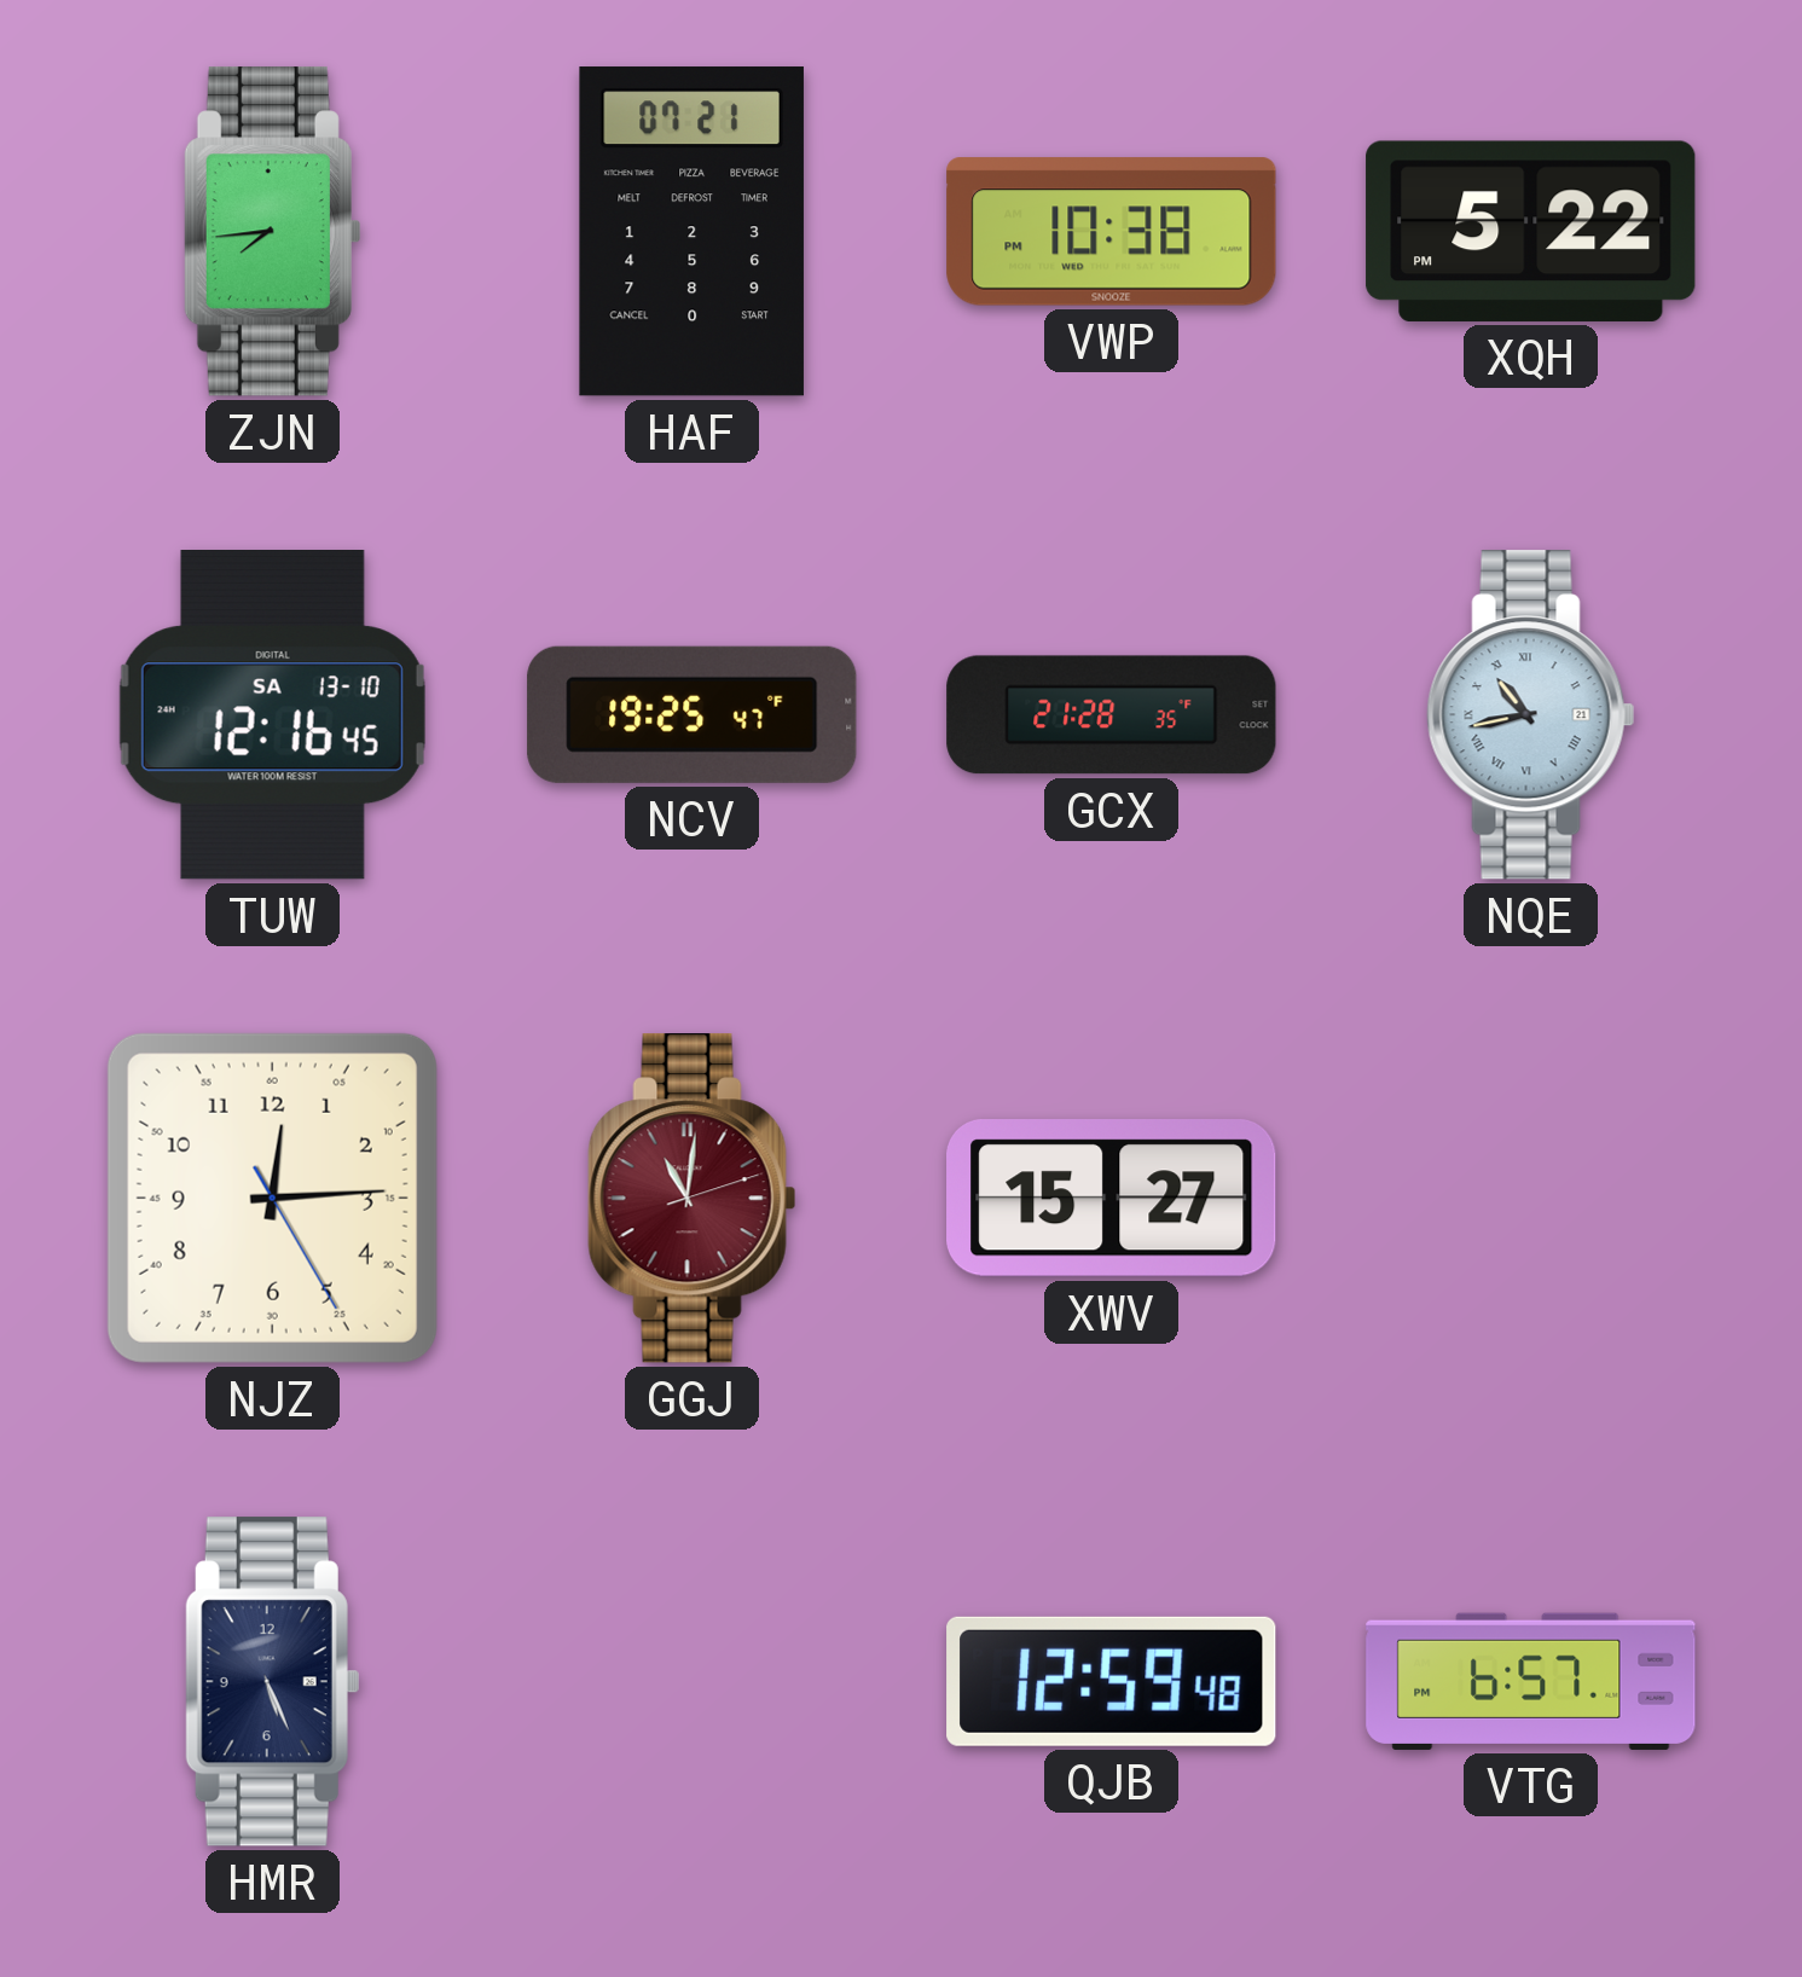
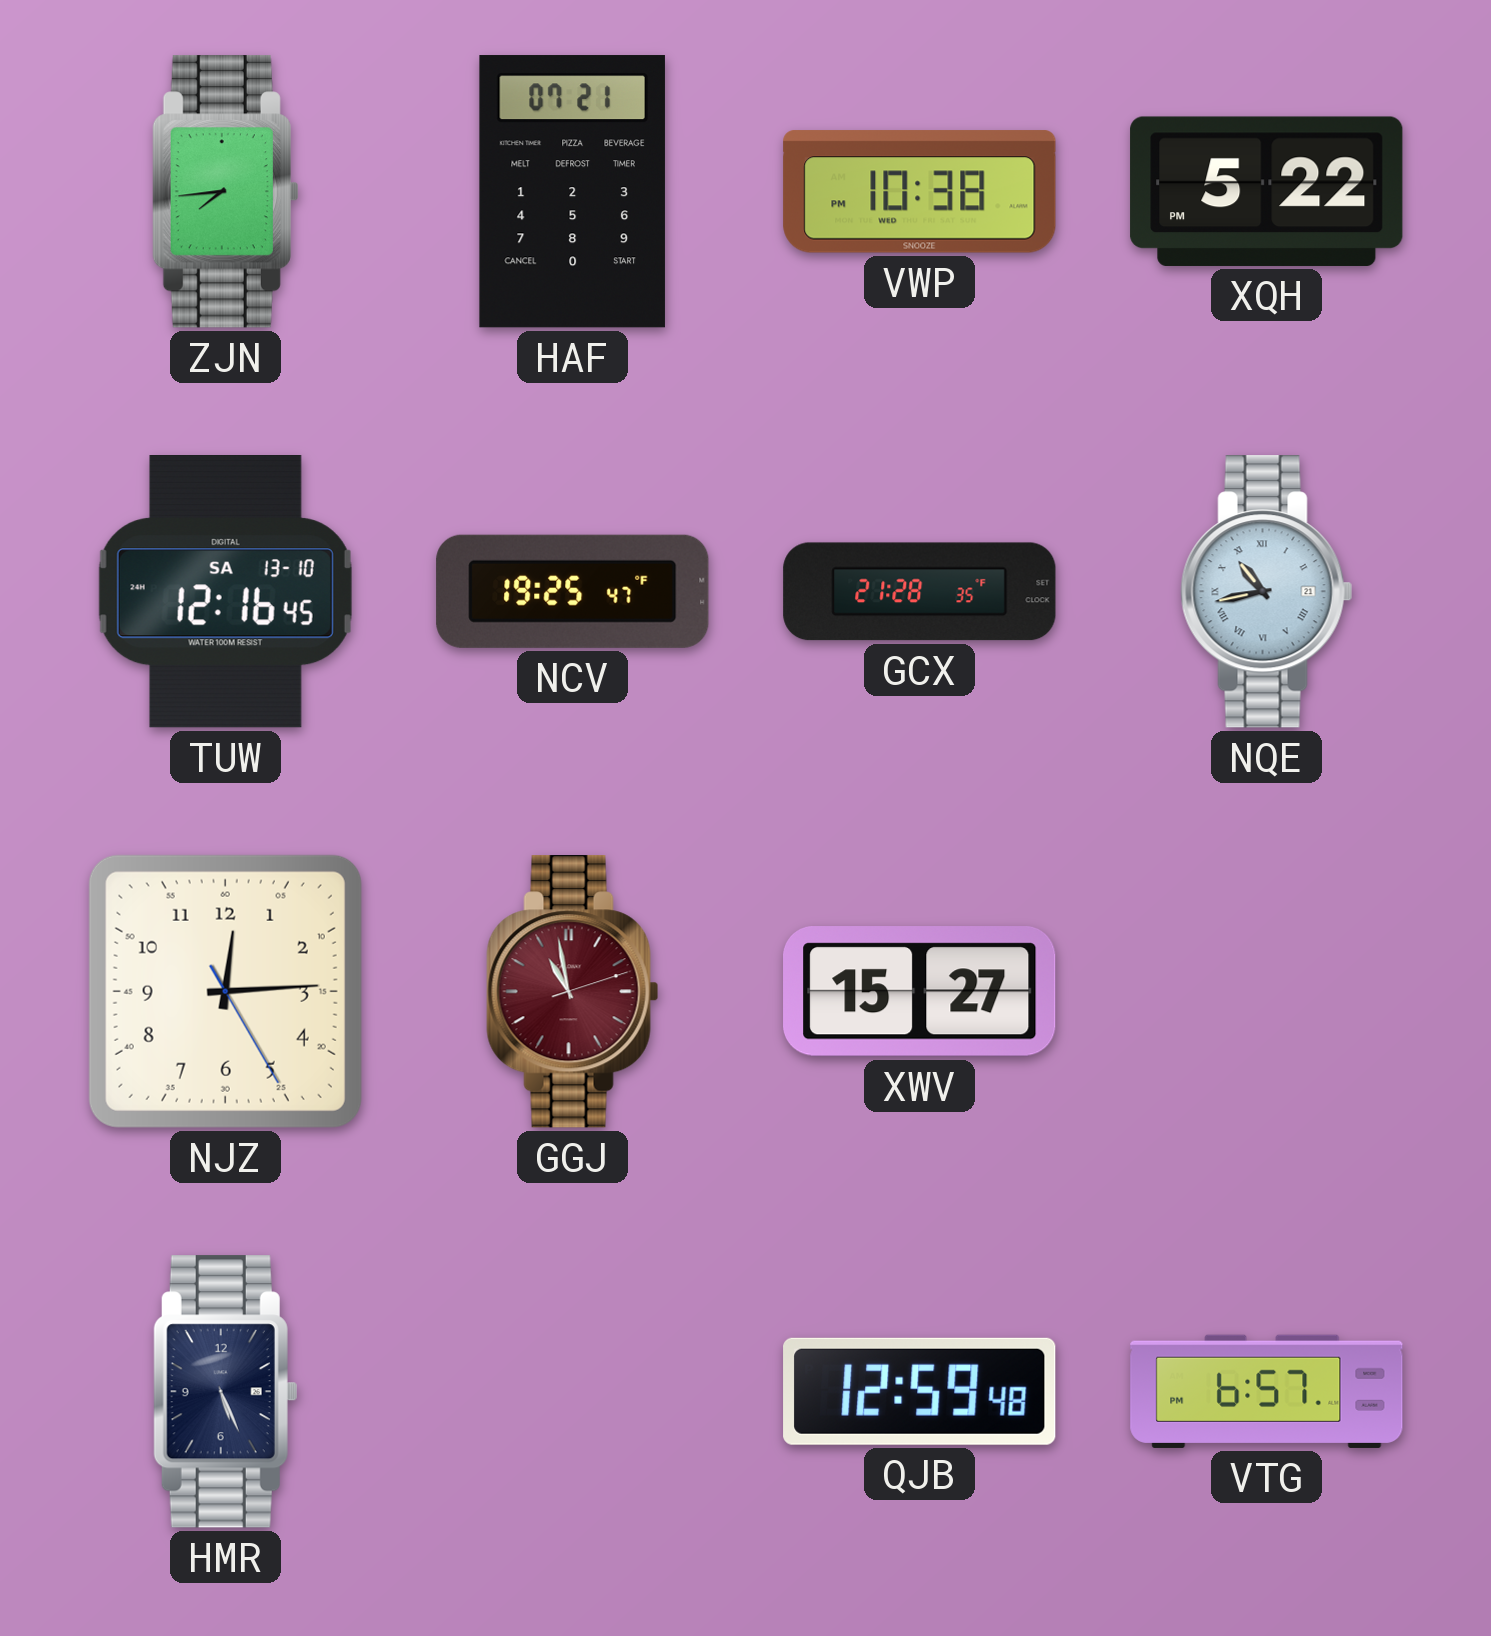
GGJ: 11:01 -> 10:58
